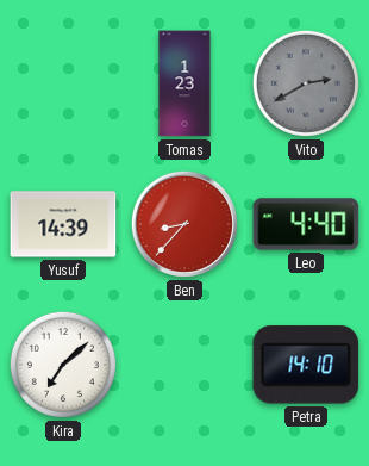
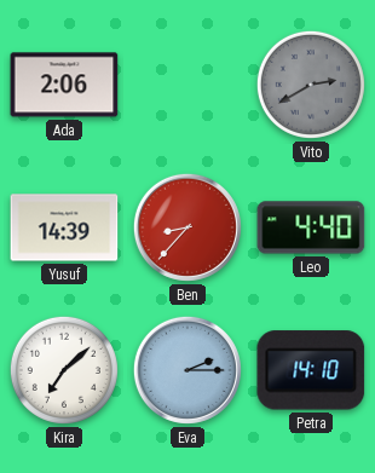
Ada: none -> 2:06
Tomas: 1:23 -> none
Eva: none -> 2:15
